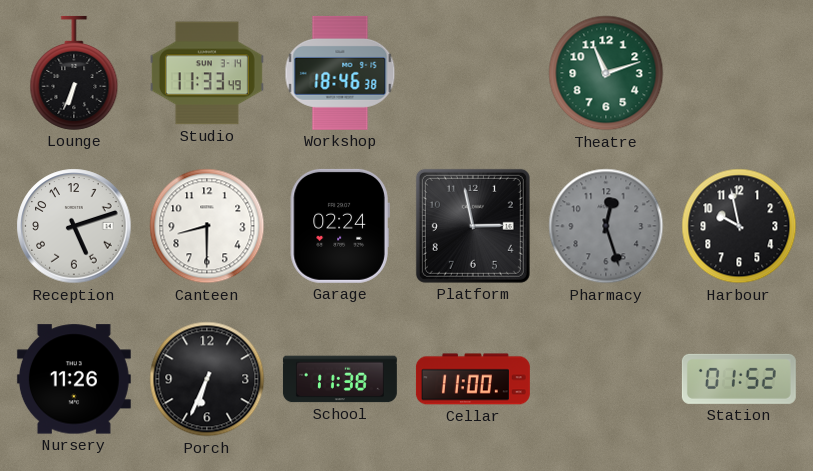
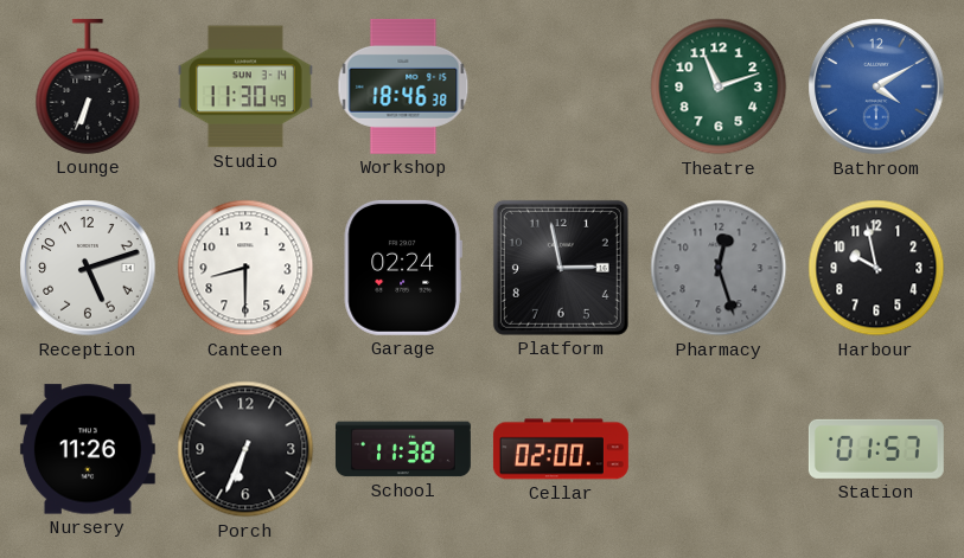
Studio: 11:33 -> 11:30
Bathroom: none -> 4:10
Cellar: 11:00 -> 02:00
Station: 01:52 -> 01:57
